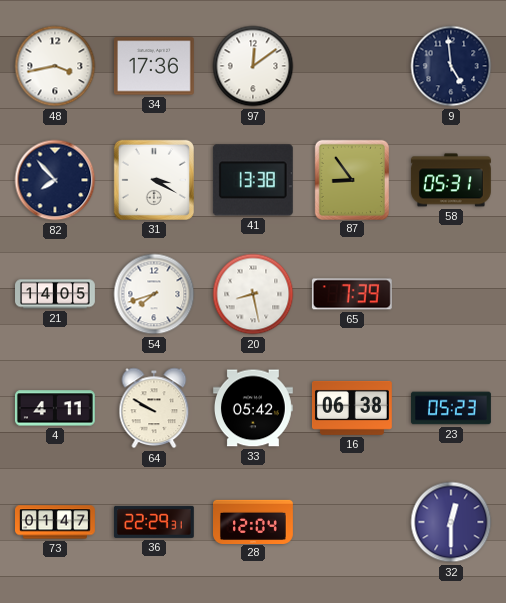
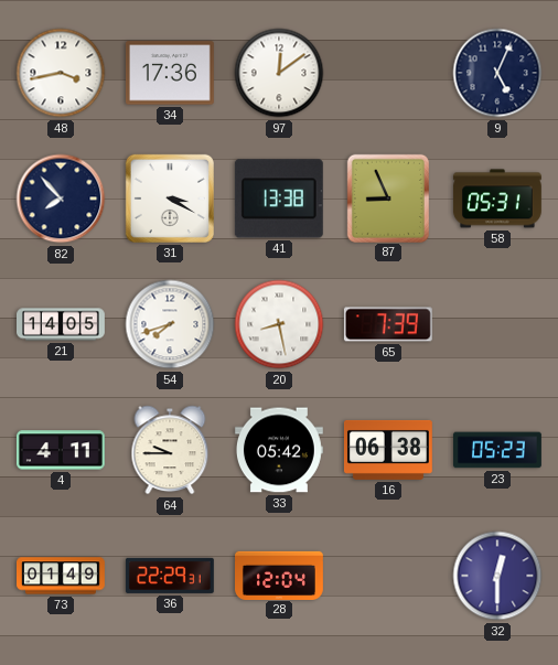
9: 4:59 -> 5:04
87: 8:54 -> 8:56
64: 9:50 -> 9:45
73: 01:47 -> 01:49
